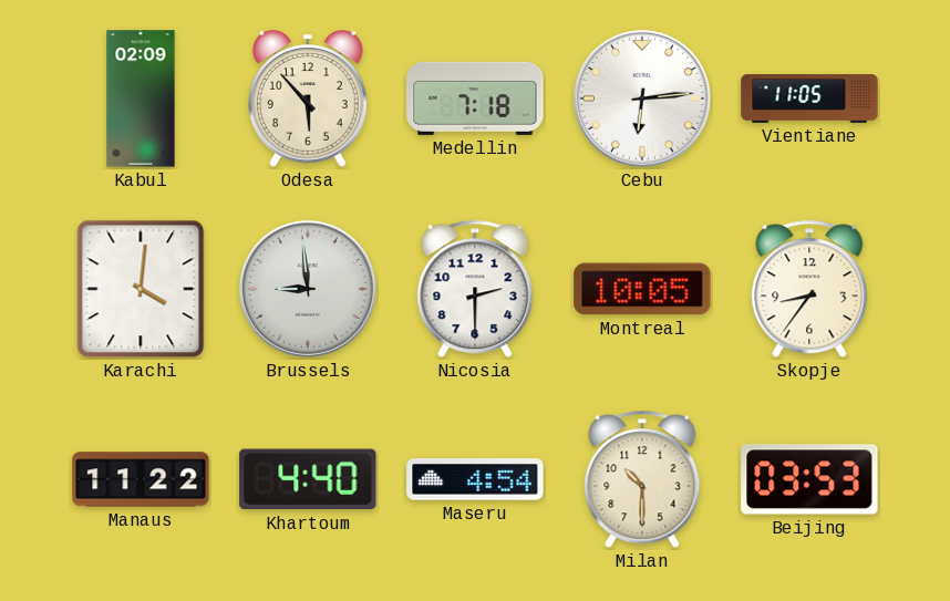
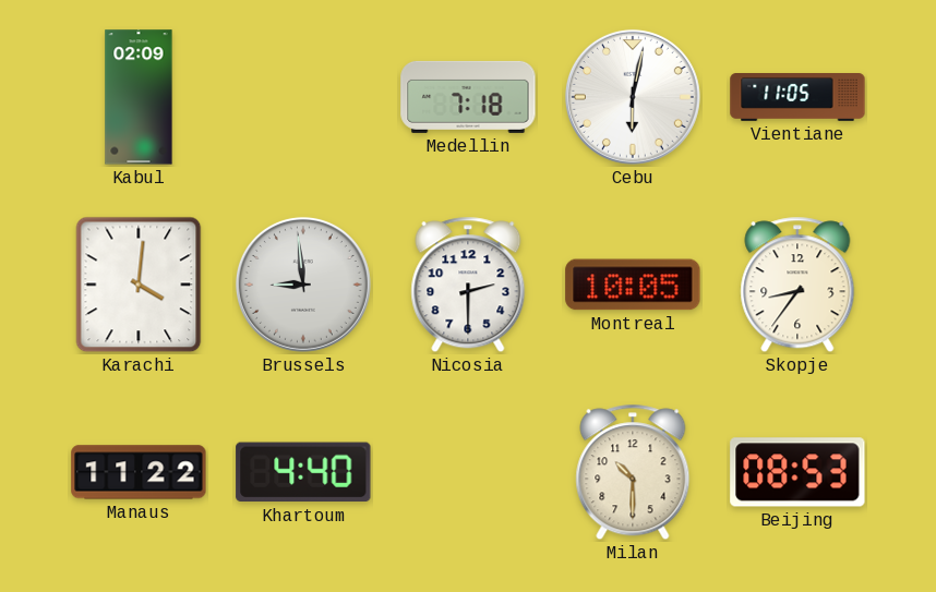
Odesa: 5:53 -> none
Cebu: 6:14 -> 6:02
Maseru: 4:54 -> none
Beijing: 03:53 -> 08:53
